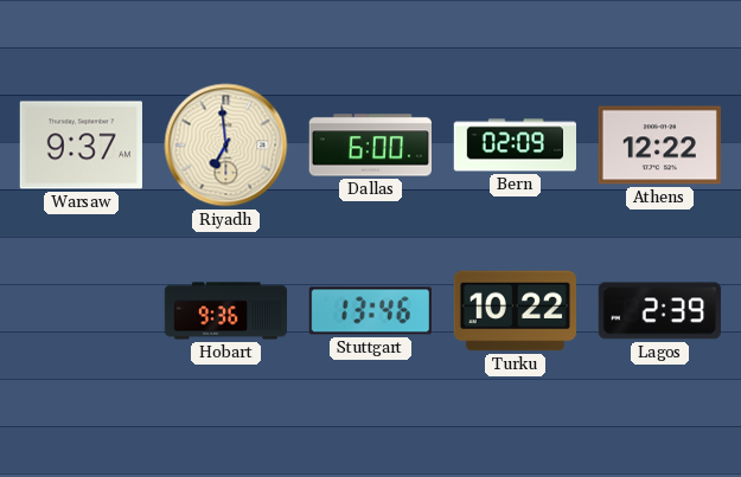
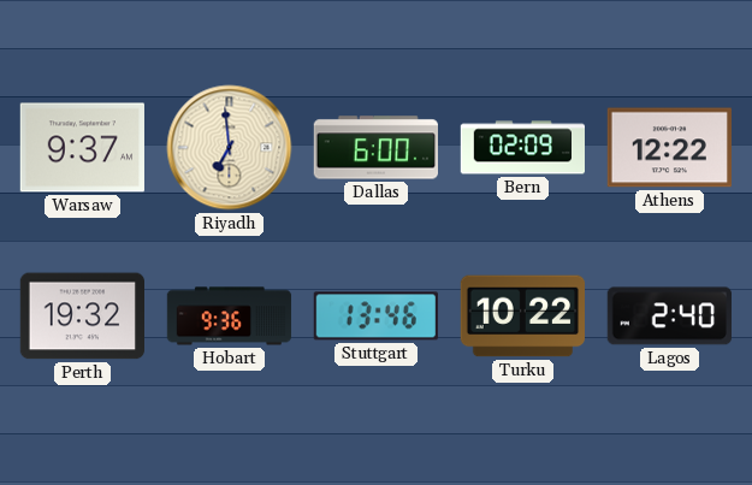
Perth: none -> 19:32
Lagos: 2:39 -> 2:40
